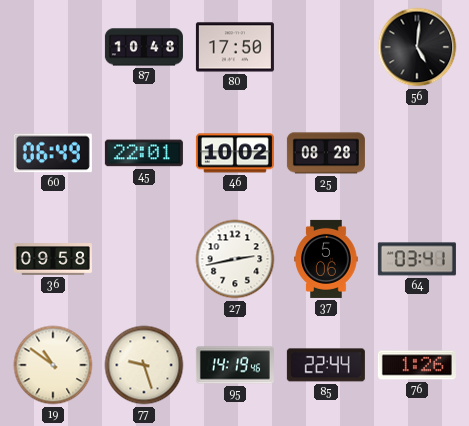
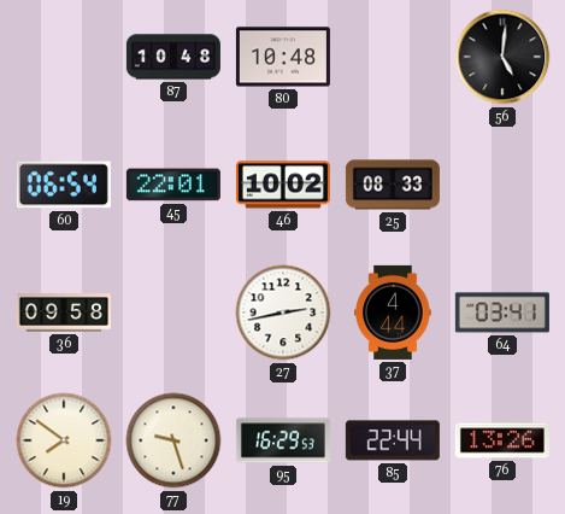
80: 17:50 -> 10:48
60: 06:49 -> 06:54
25: 08:28 -> 08:33
37: 5:06 -> 4:44
19: 10:51 -> 7:51
95: 14:19 -> 16:29
76: 1:26 -> 13:26
